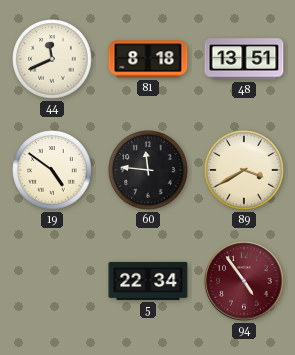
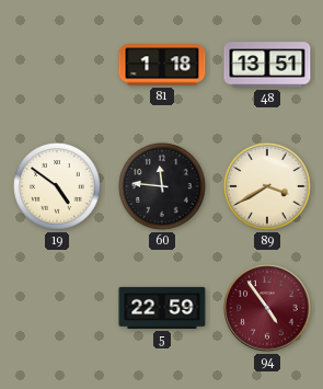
44: 11:41 -> none
81: 8:18 -> 1:18
5: 22:34 -> 22:59
